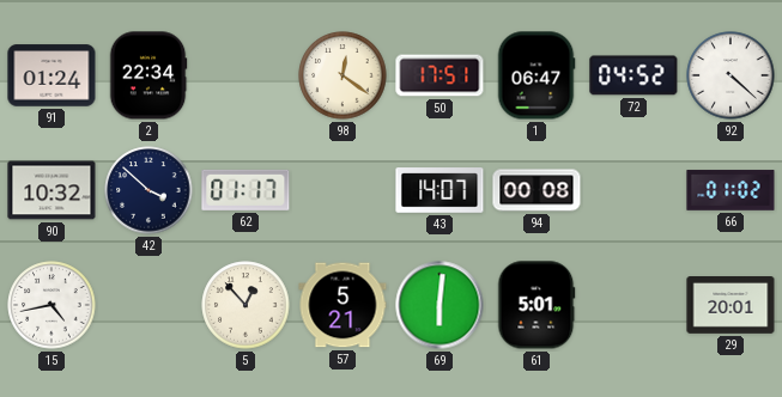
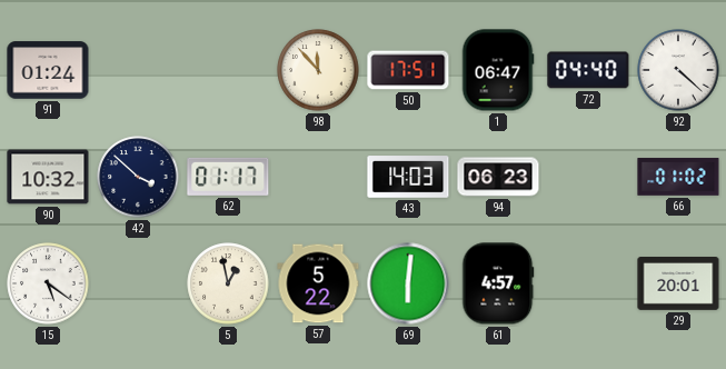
2: 22:34 -> none
98: 12:21 -> 11:53
72: 04:52 -> 04:40
43: 14:07 -> 14:03
94: 00:08 -> 06:23
15: 4:43 -> 5:21
5: 12:53 -> 12:58
57: 5:21 -> 5:22
61: 5:01 -> 4:57
